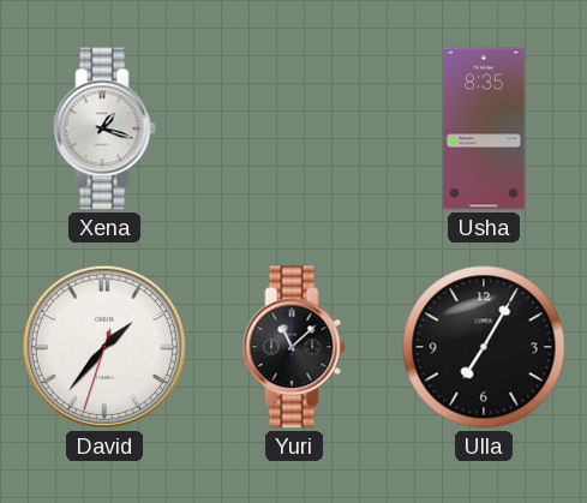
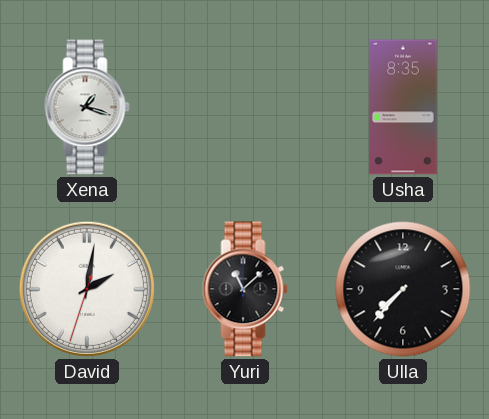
David: 1:36 -> 2:01
Ulla: 7:05 -> 7:37
